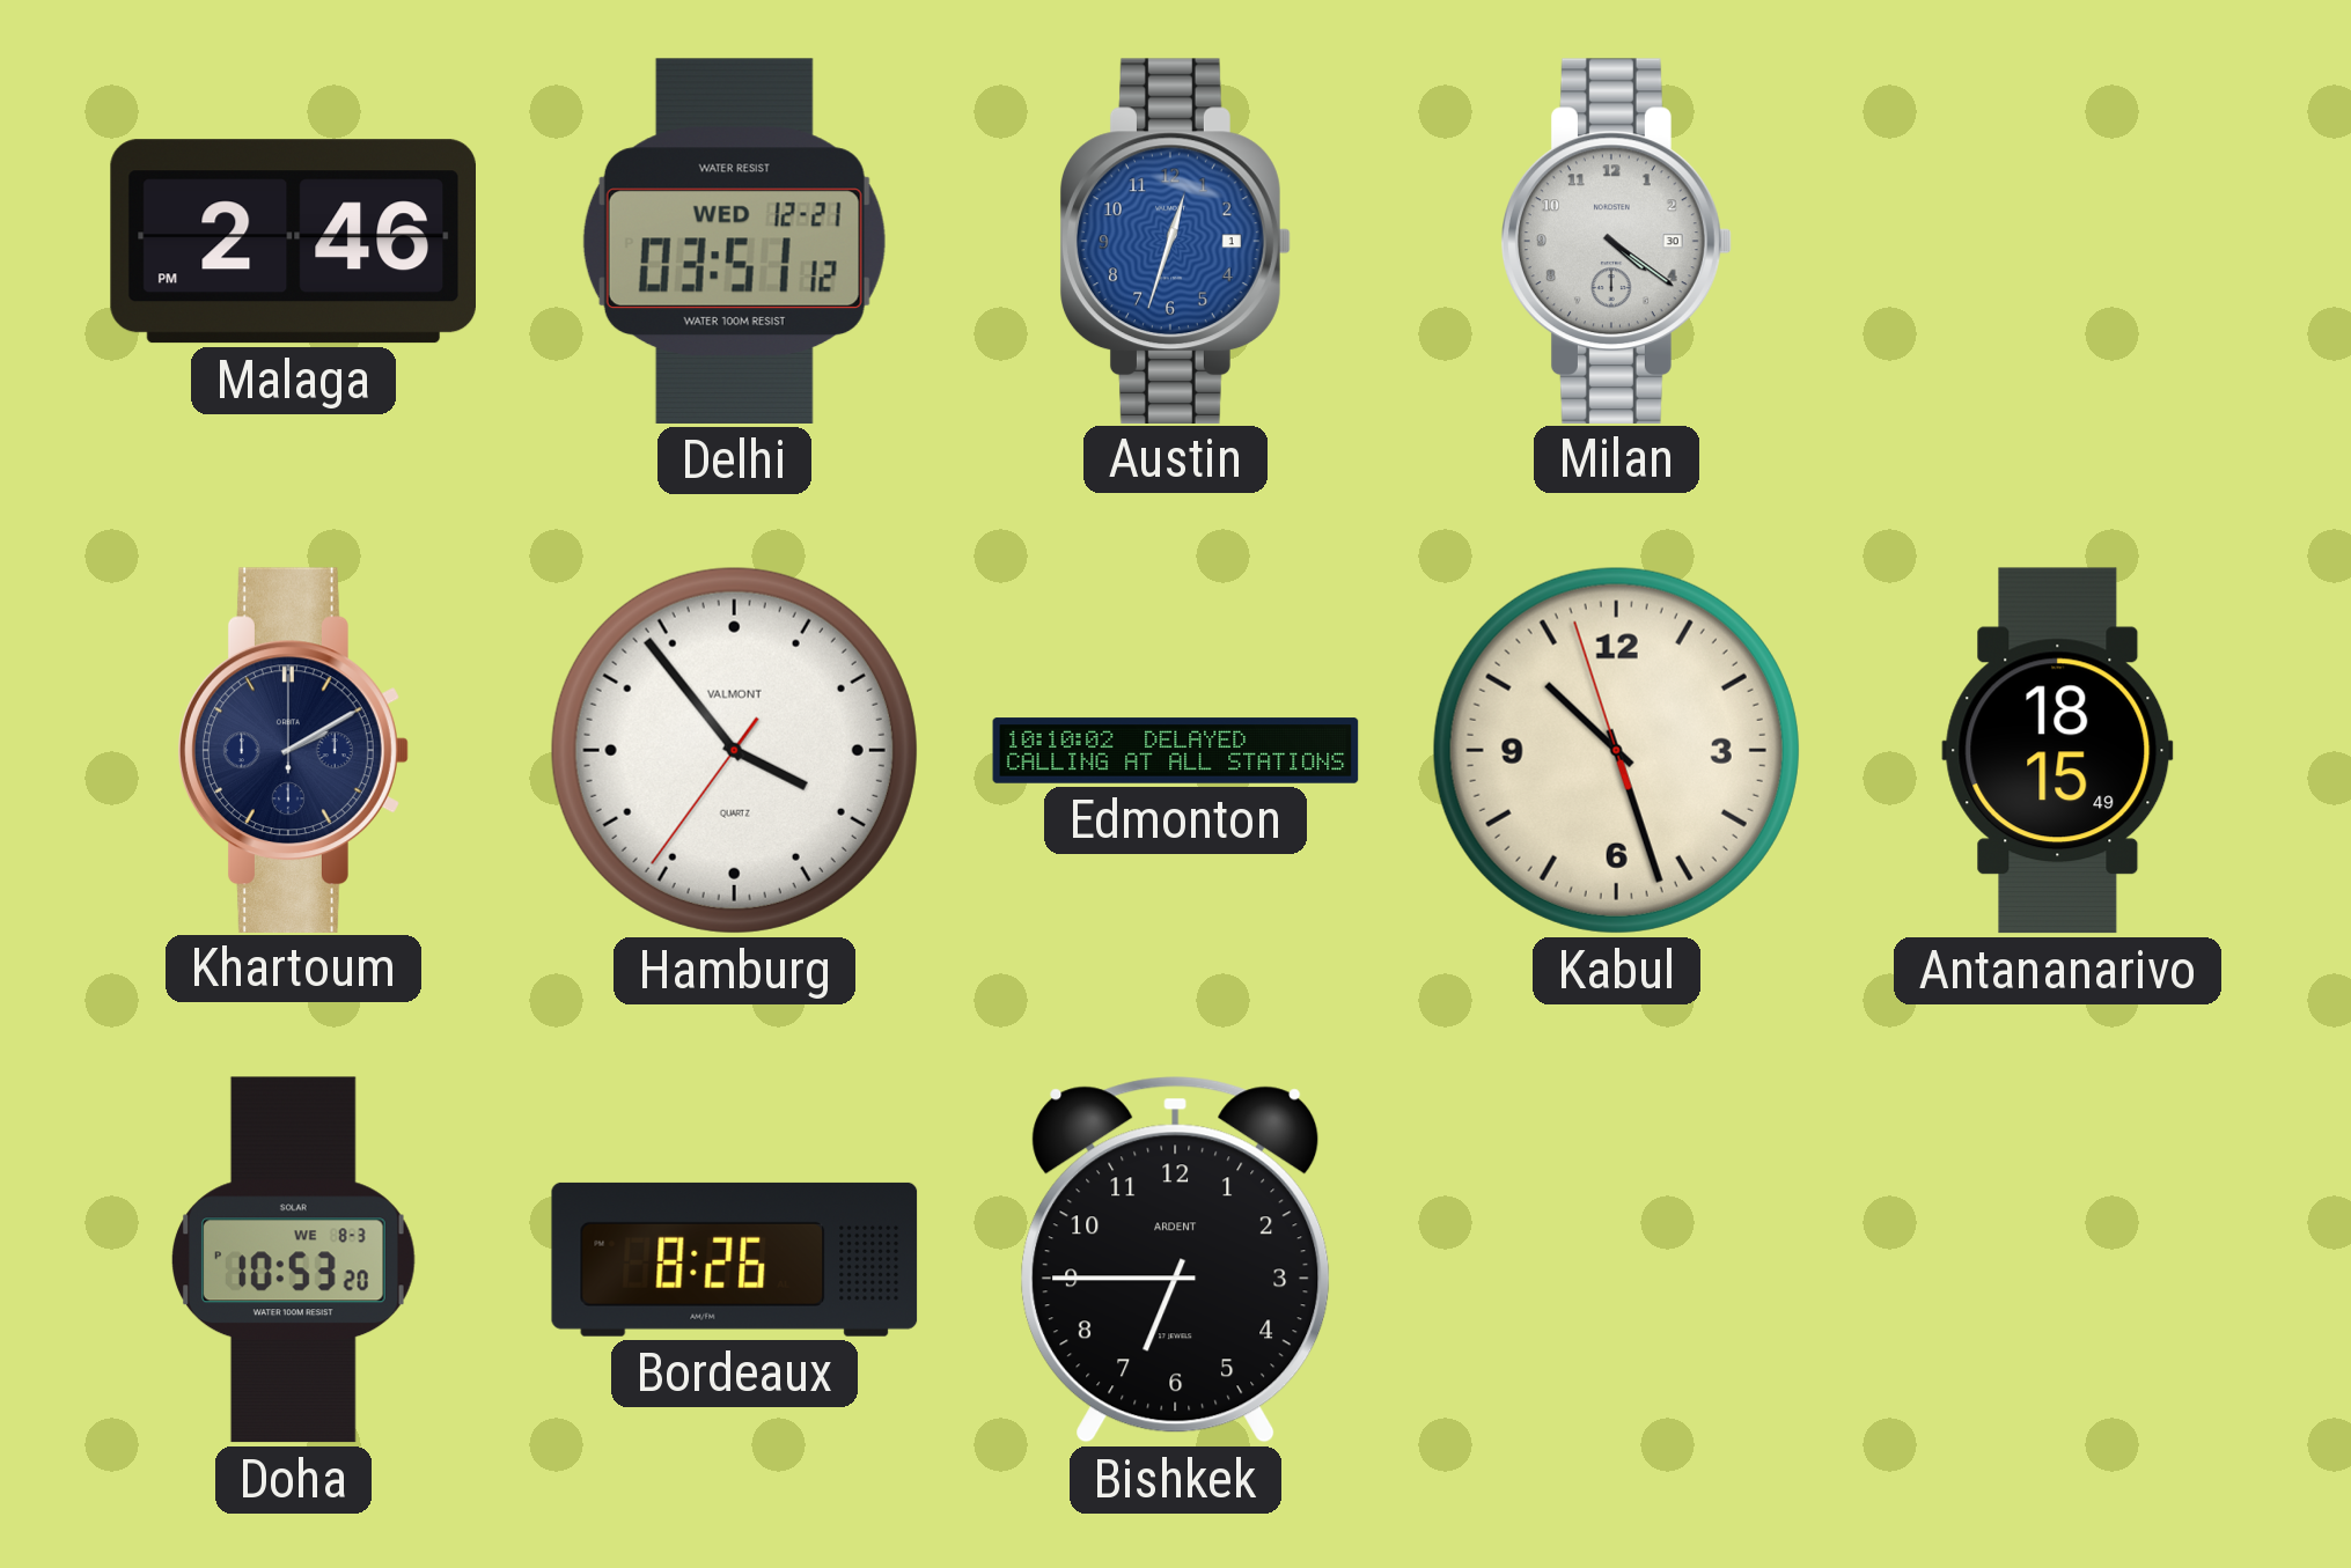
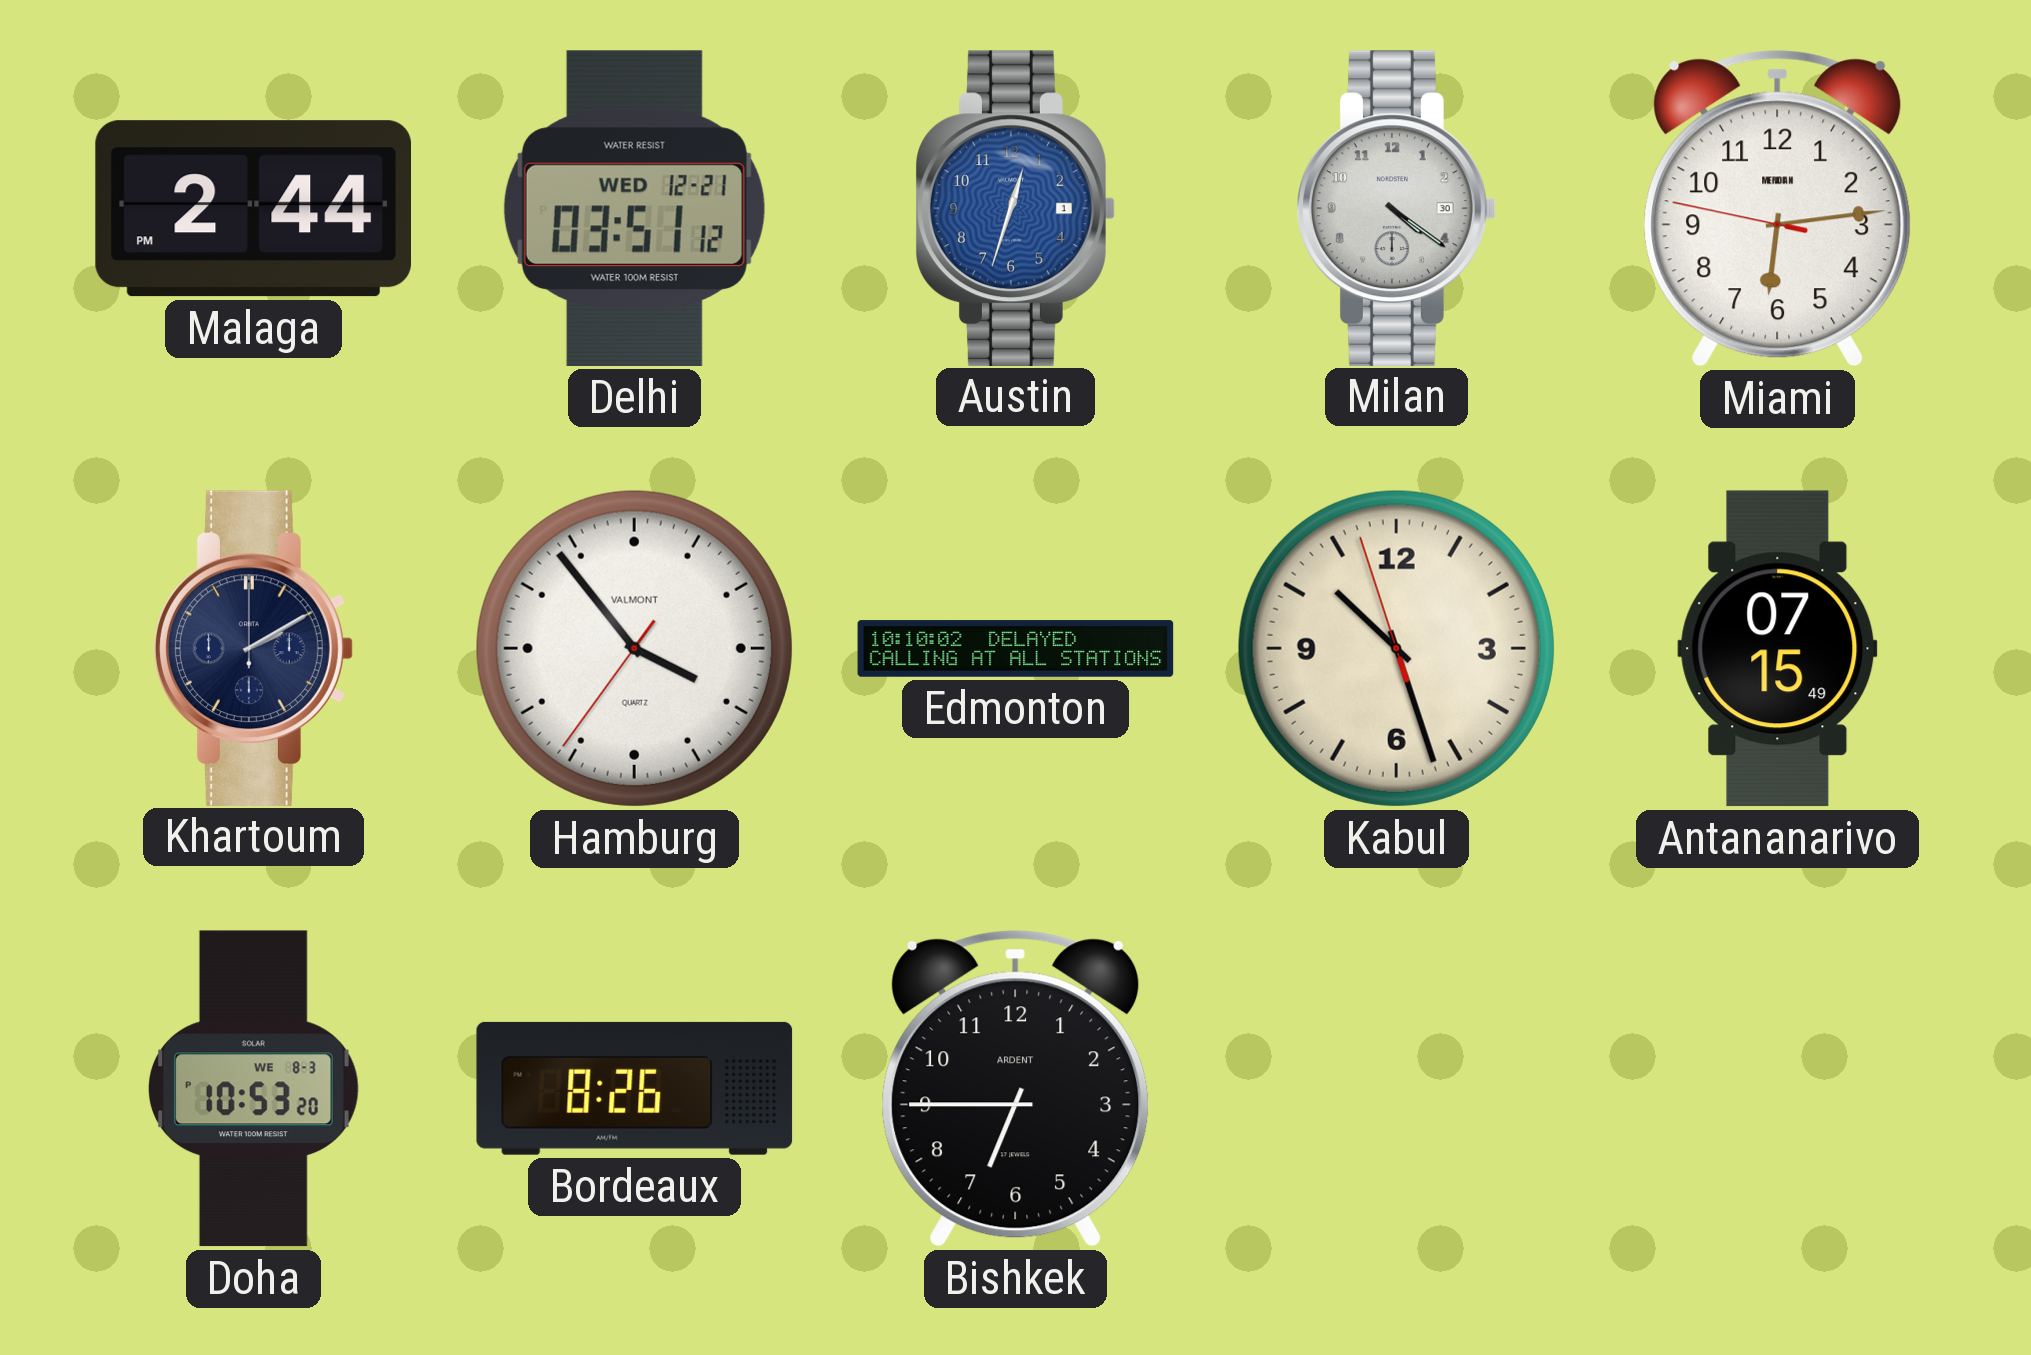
Malaga: 2:46 -> 2:44
Miami: none -> 6:13
Antananarivo: 18:15 -> 07:15
